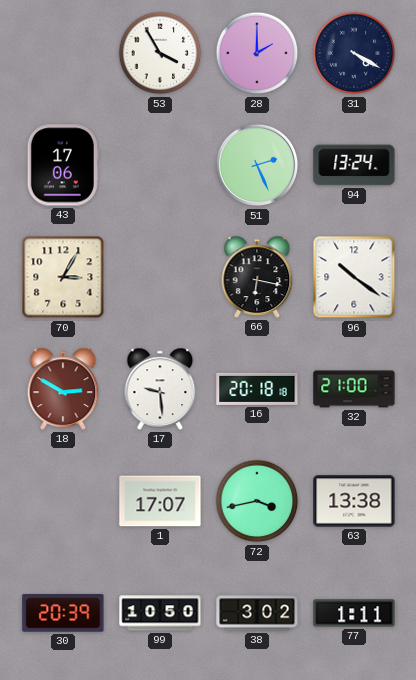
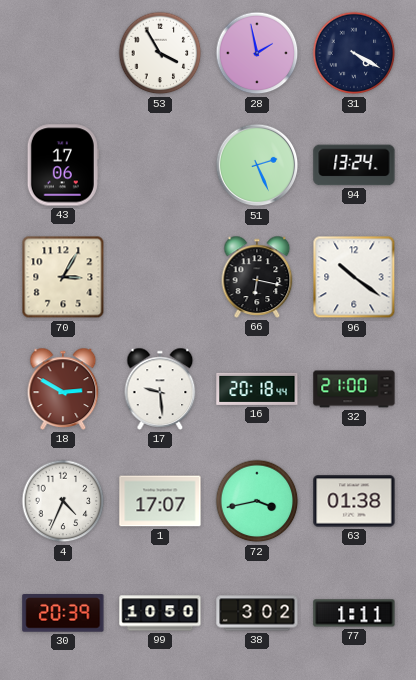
28: 2:00 -> 1:58
16: 20:18:18 -> 20:18:44
4: none -> 4:34
63: 13:38 -> 01:38
